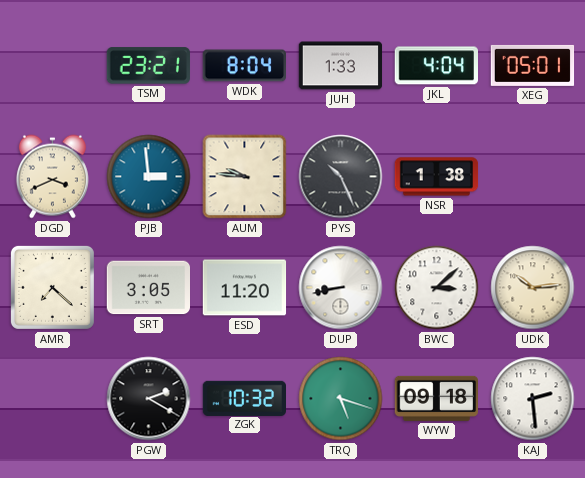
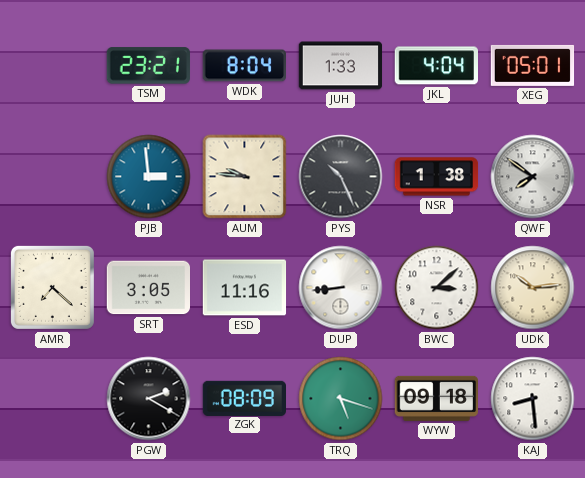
DGD: 3:41 -> none
QWF: none -> 7:51
ESD: 11:20 -> 11:16
DUP: 8:43 -> 8:44
ZGK: 10:32 -> 08:09
KAJ: 2:29 -> 8:29
